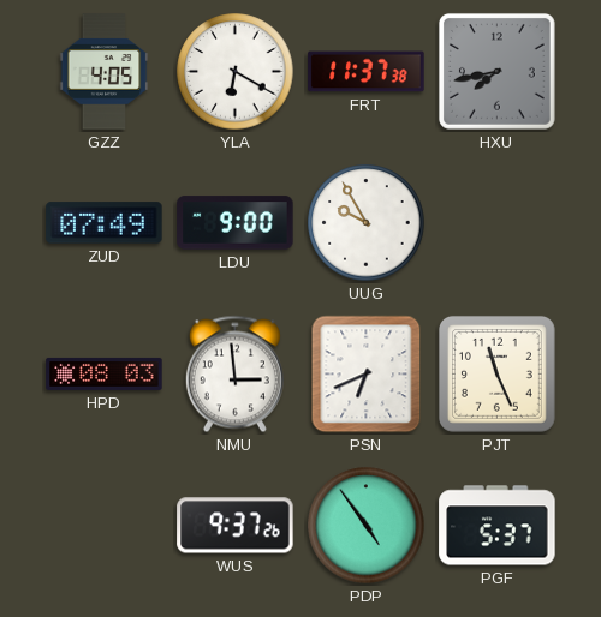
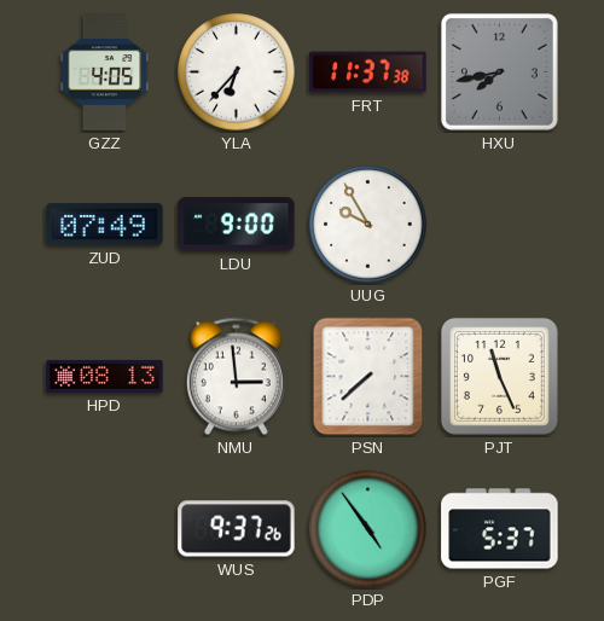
YLA: 6:20 -> 6:37
HPD: 08:03 -> 08:13
PSN: 6:41 -> 7:38
